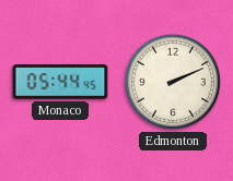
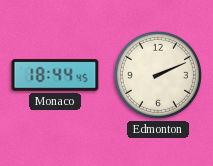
Monaco: 05:44 -> 18:44
